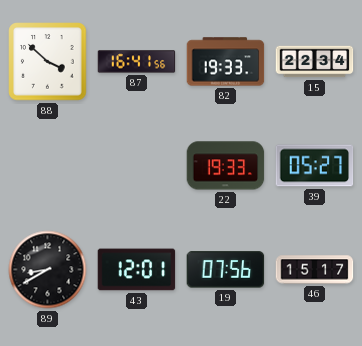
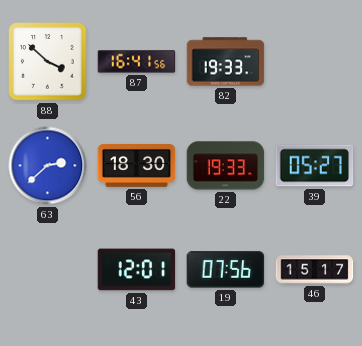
15: 22:34 -> none
63: none -> 2:38
56: none -> 18:30
89: 8:40 -> none
